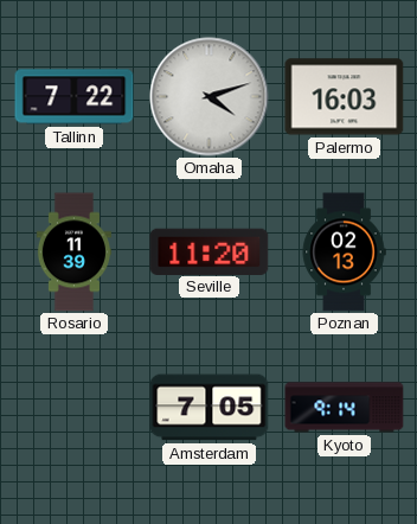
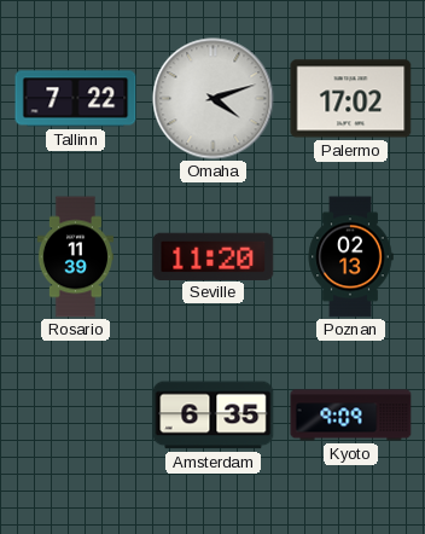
Palermo: 16:03 -> 17:02
Amsterdam: 7:05 -> 6:35
Kyoto: 9:14 -> 9:09
